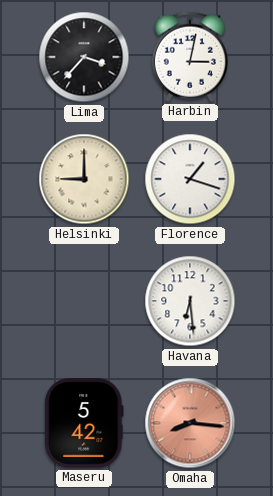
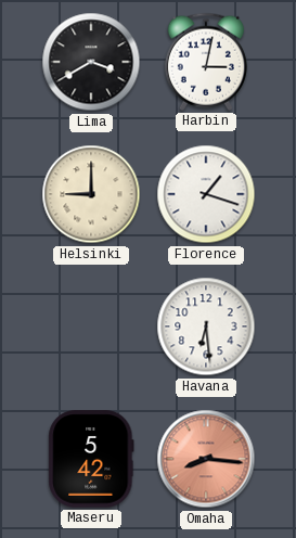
Lima: 3:37 -> 3:40
